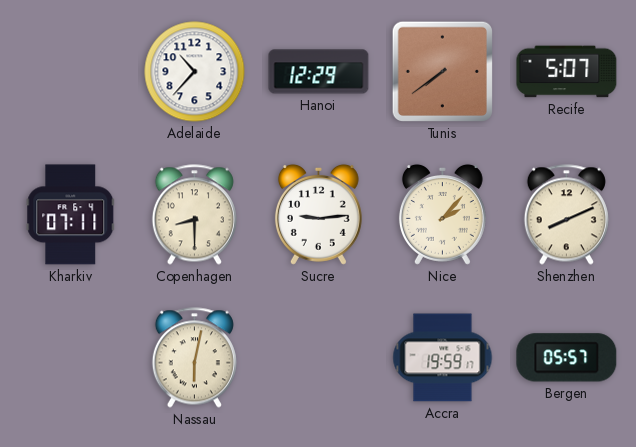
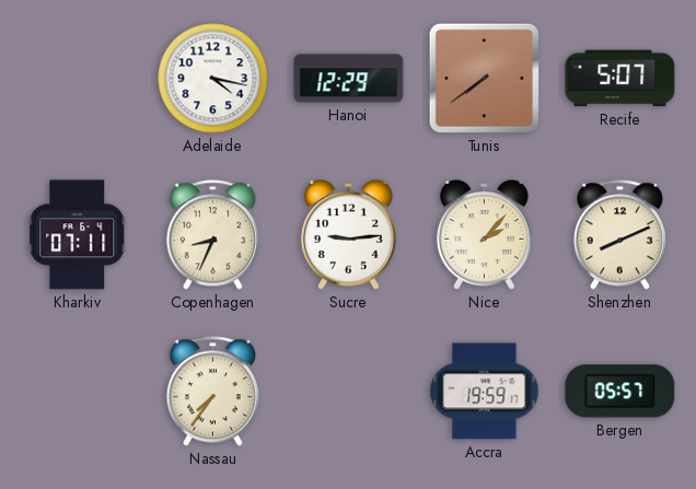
Adelaide: 10:37 -> 4:17
Copenhagen: 8:30 -> 8:34
Nassau: 6:02 -> 7:36
